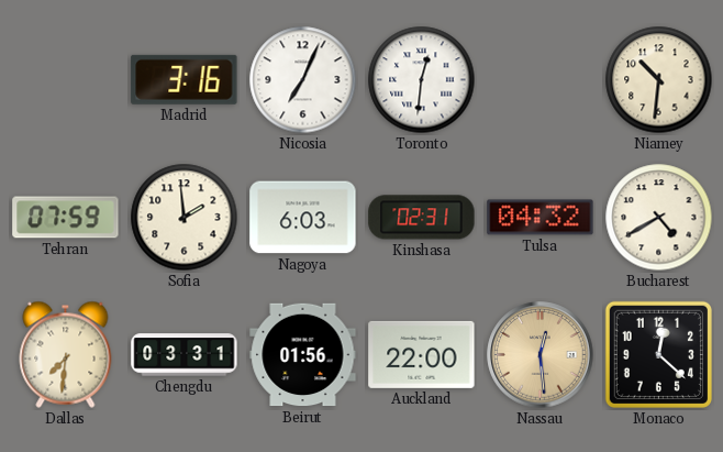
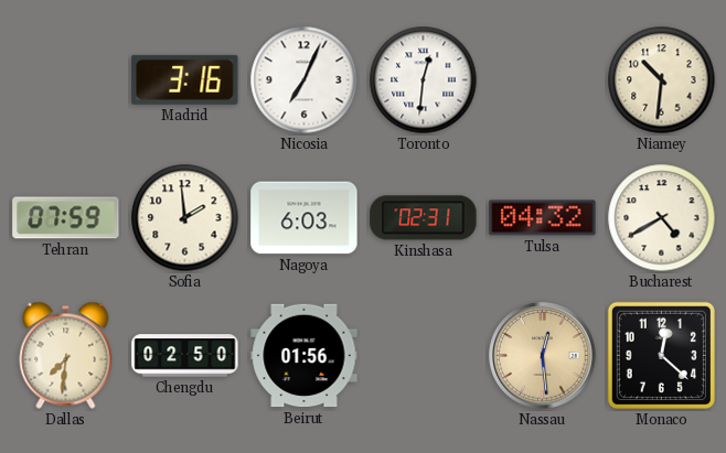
Chengdu: 03:31 -> 02:50
Auckland: 22:00 -> none
